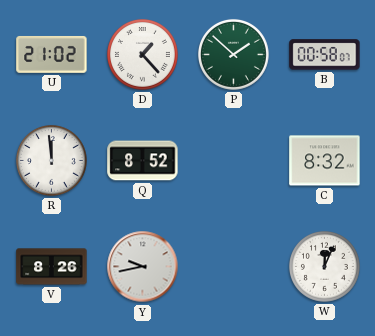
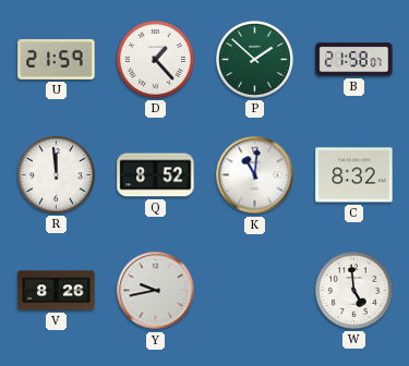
U: 21:02 -> 21:59
B: 00:58 -> 21:58
K: none -> 11:01
W: 12:04 -> 4:59
